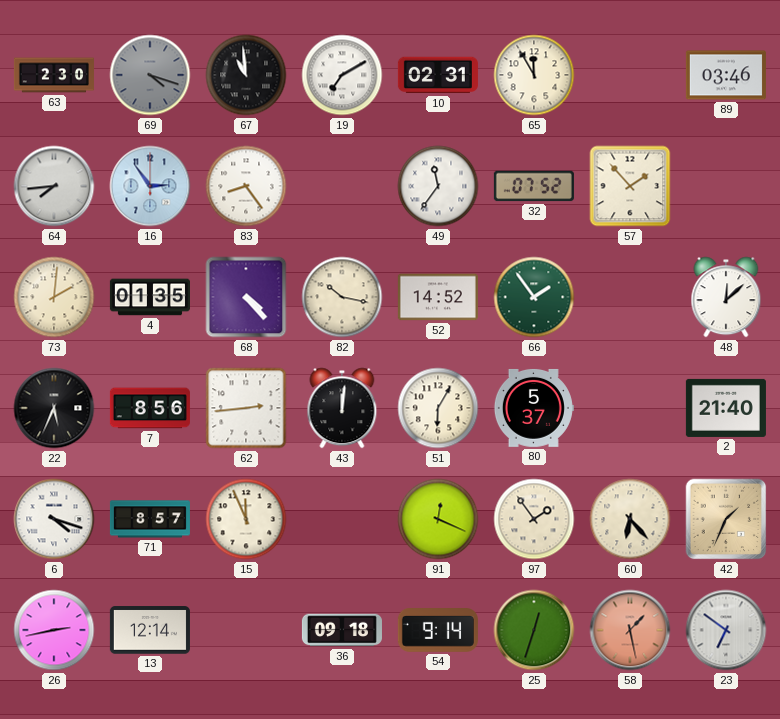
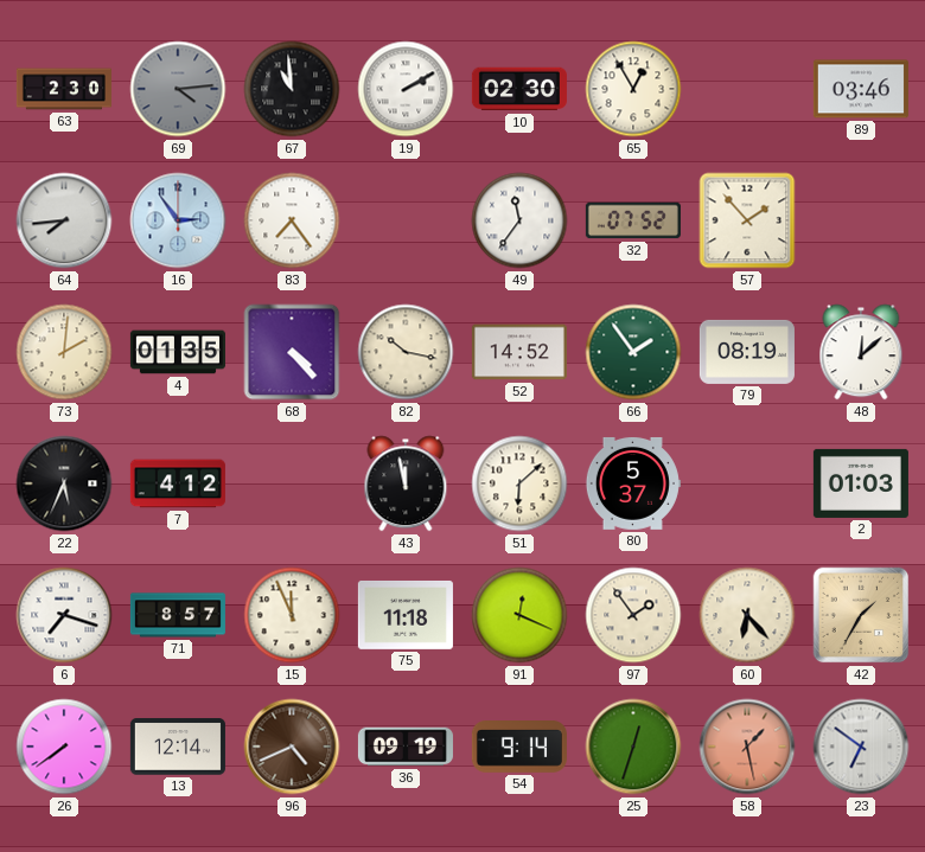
69: 4:18 -> 4:14
19: 7:10 -> 2:10
10: 02:31 -> 02:30
65: 11:55 -> 12:55
83: 8:24 -> 7:24
79: none -> 08:19
7: 8:56 -> 4:12
62: 2:44 -> none
43: 12:01 -> 11:58
51: 6:05 -> 6:08
2: 21:40 -> 01:03
6: 4:18 -> 7:18
75: none -> 11:18
42: 1:34 -> 1:35
26: 2:43 -> 7:39
96: none -> 4:41
36: 09:18 -> 09:19
